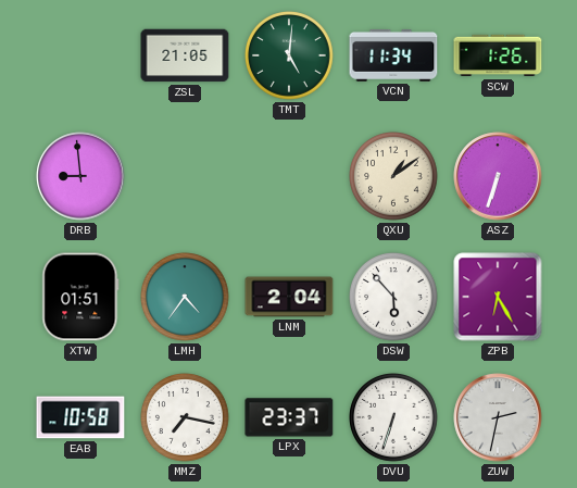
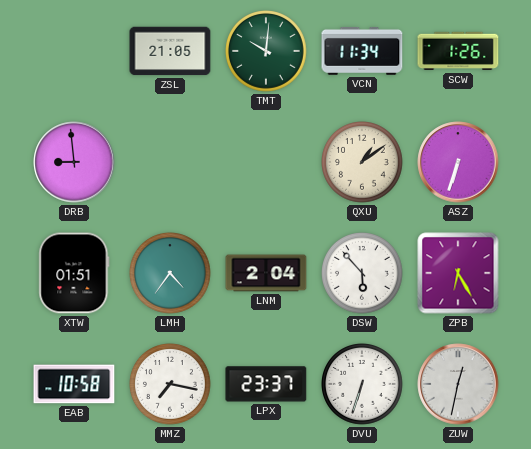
TMT: 5:01 -> 10:01
ZUW: 2:32 -> 12:32
